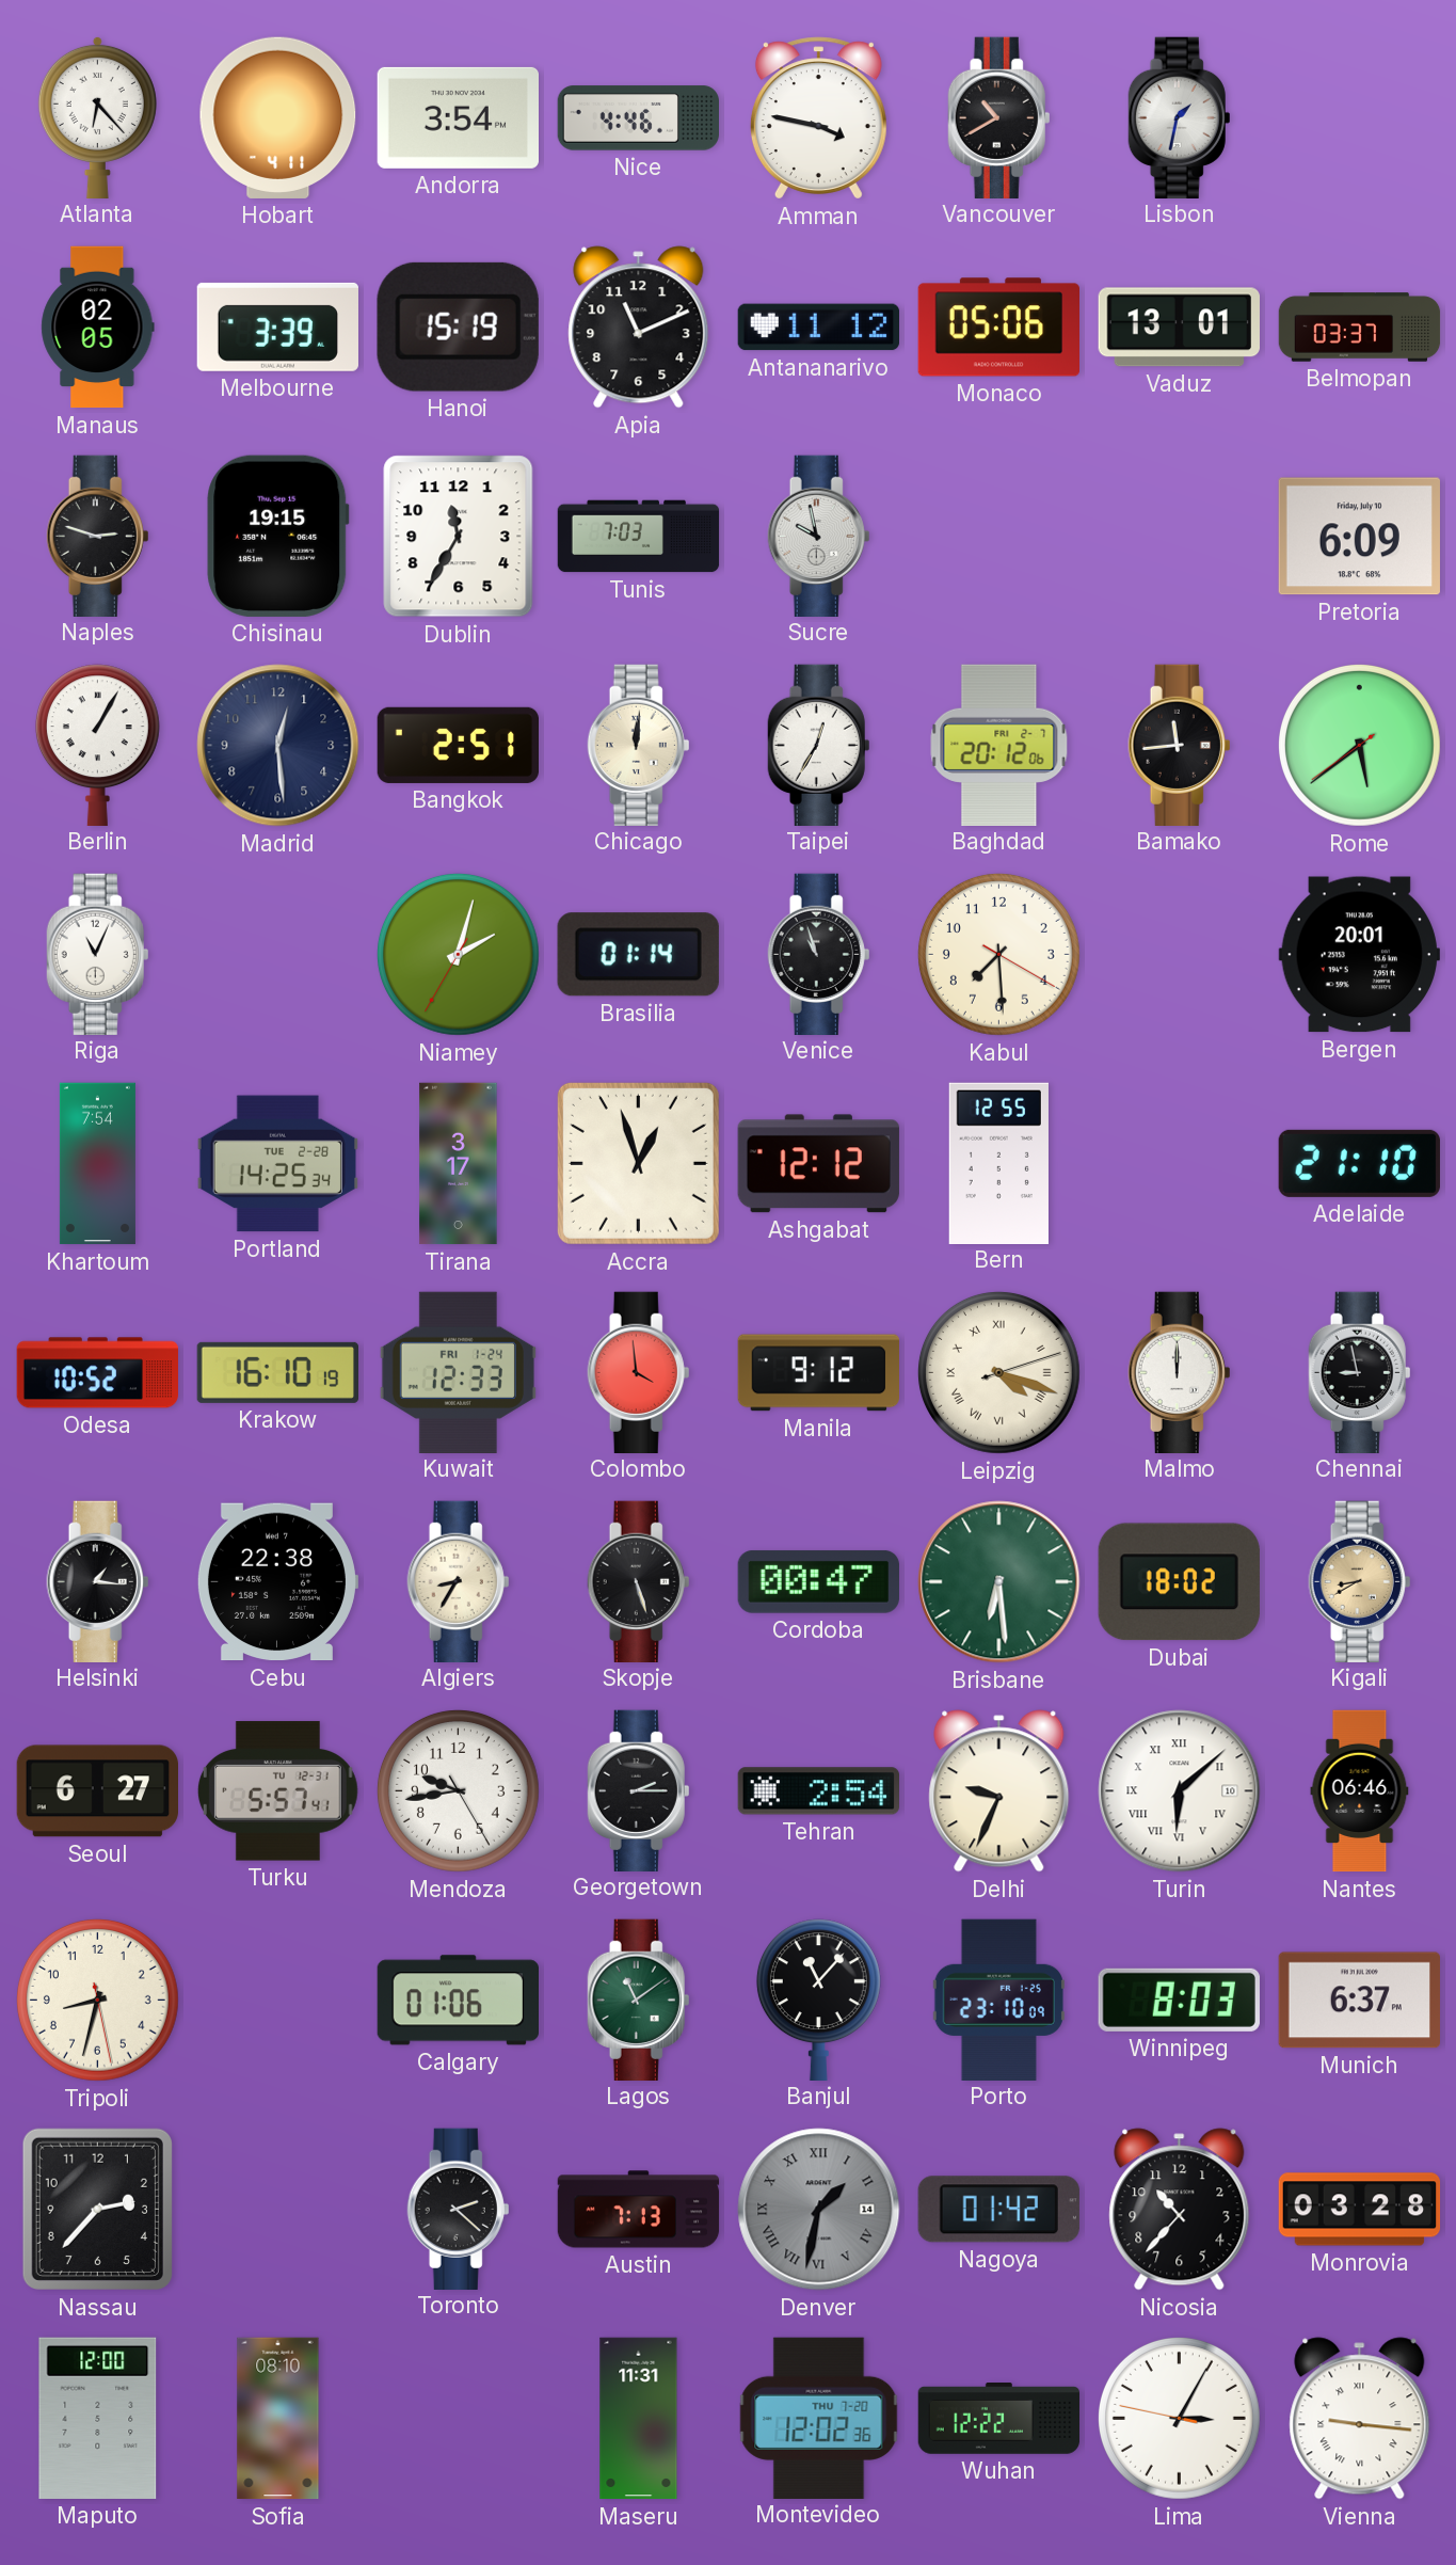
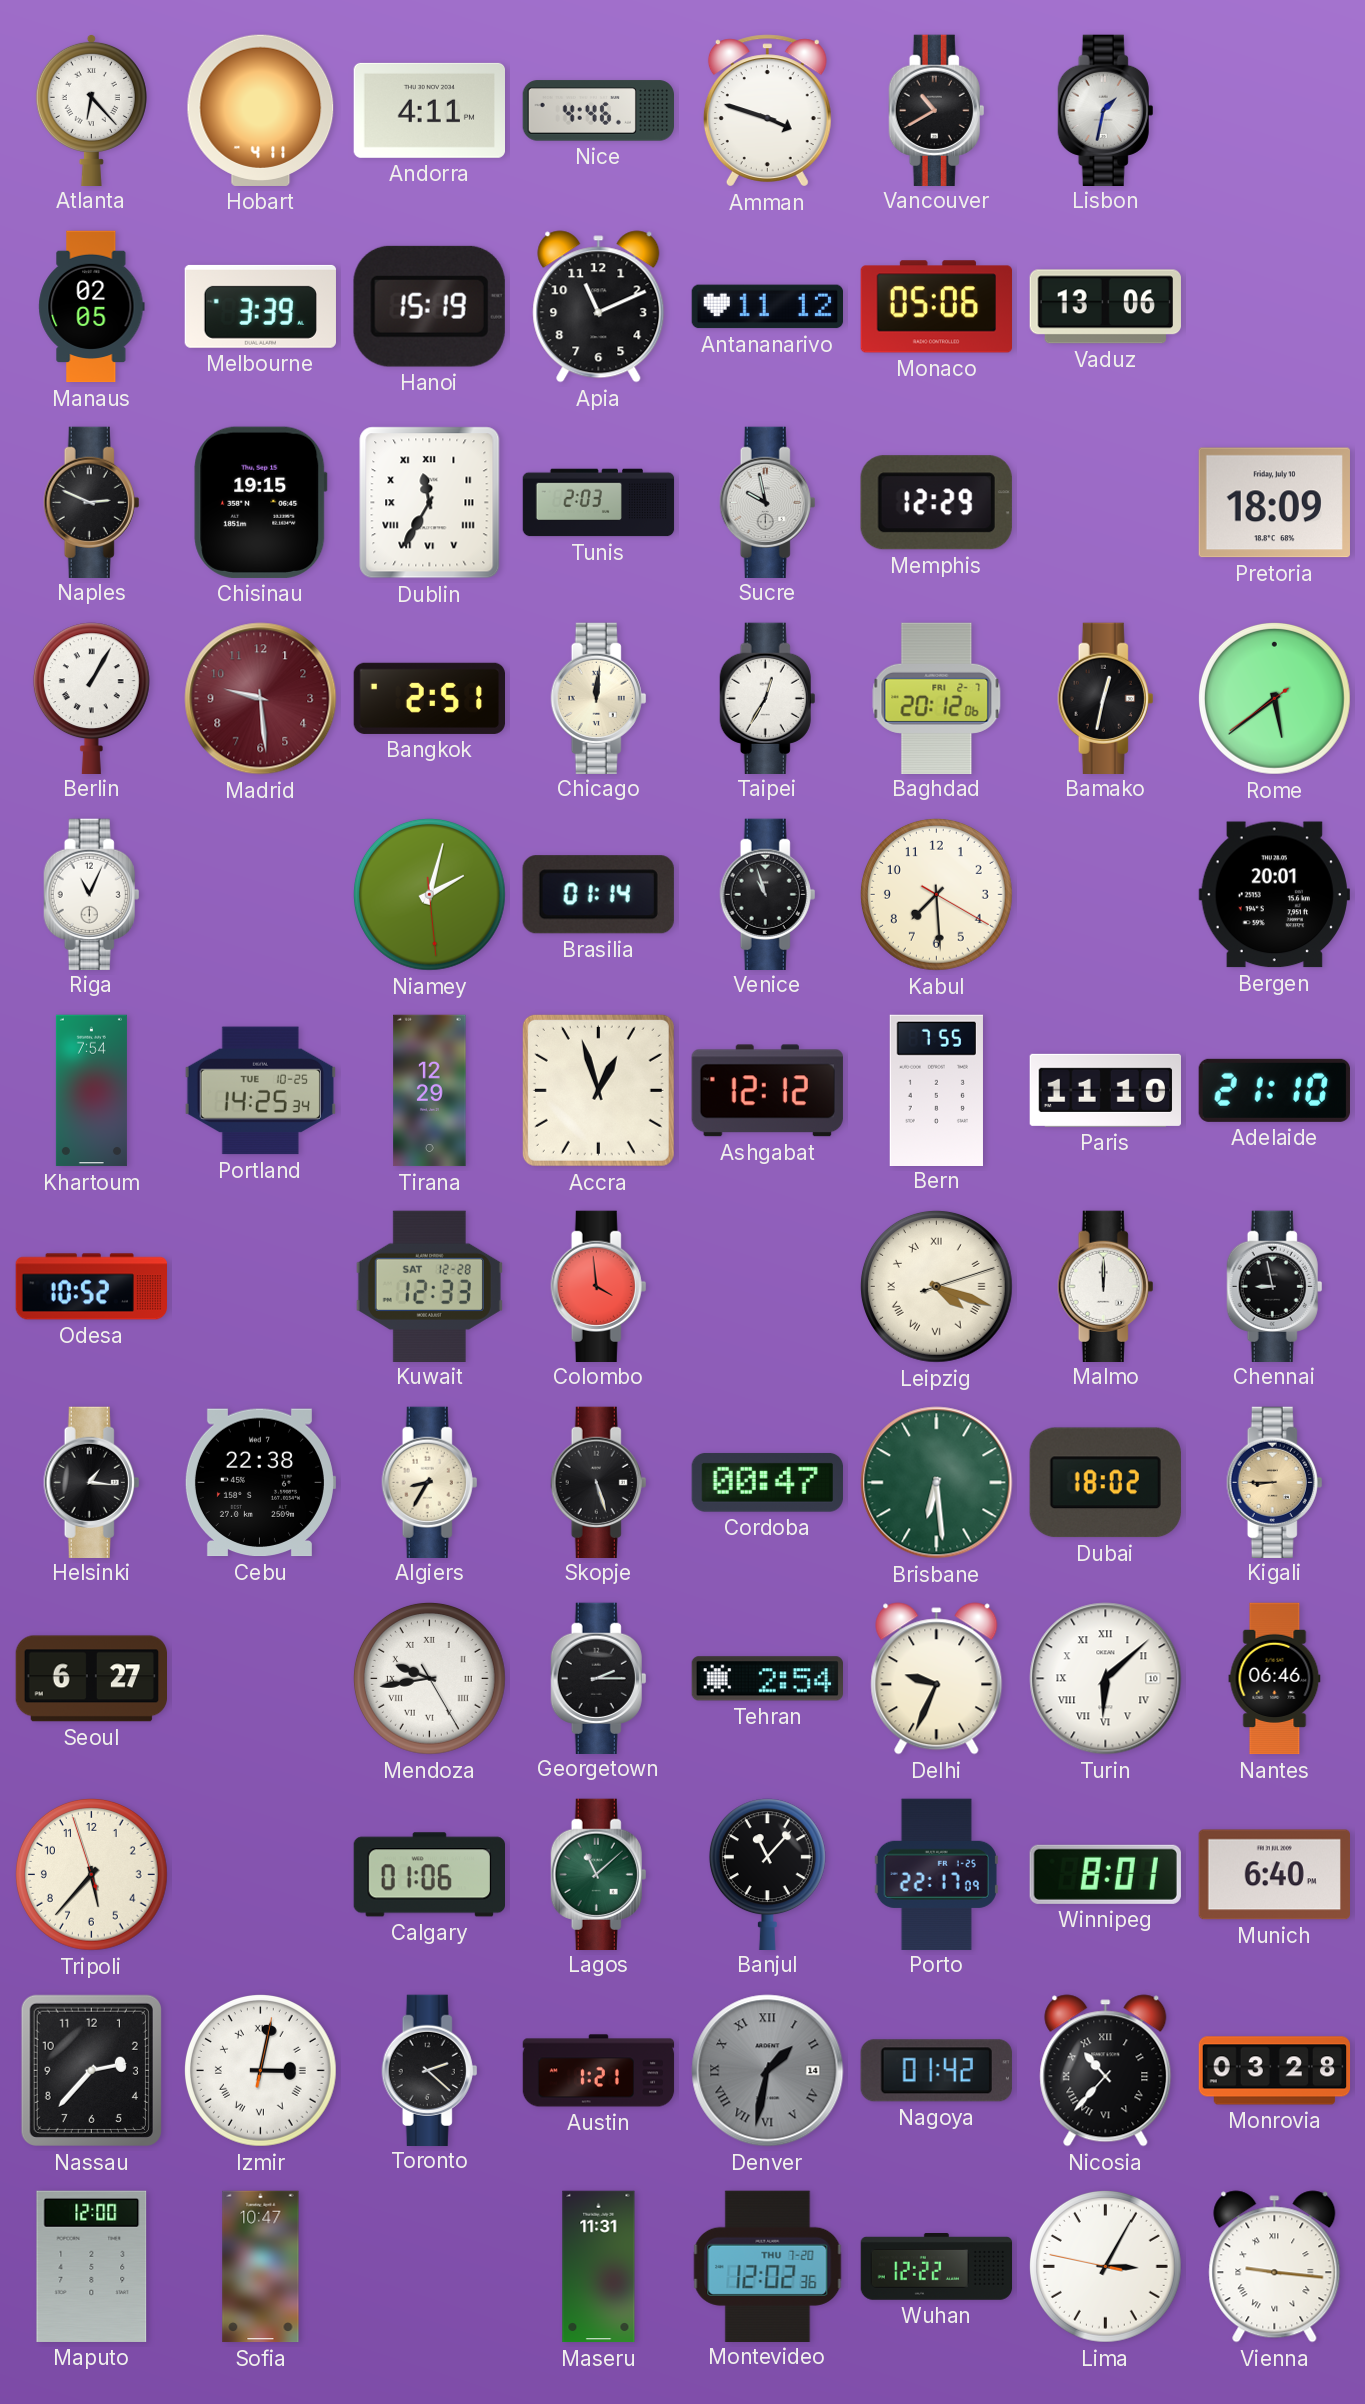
Andorra: 3:54 -> 4:11
Amman: 3:47 -> 3:48
Vaduz: 13:01 -> 13:06
Belmopan: 03:37 -> none
Naples: 2:48 -> 2:49
Dublin numerals: Arabic -> Roman
Tunis: 7:03 -> 2:03
Memphis: none -> 12:29
Pretoria: 6:09 -> 18:09
Madrid: 12:29 -> 9:29
Madrid dial: navy -> burgundy
Bamako: 11:44 -> 12:32
Niamey: 2:02:35 -> 2:02:29
Portland date: TUE 2-28 -> TUE 10-25
Tirana: 3:17 -> 12:29
Bern: 12:55 -> 7:55
Paris: none -> 11:10
Krakow: 16:10 -> none
Kuwait date: FRI 1-24 -> SAT 12-28
Manila: 9:12 -> none
Kigali: 8:40 -> 8:45
Turku: 5:57 -> none
Mendoza numerals: Arabic -> Roman
Tripoli: 8:32 -> 5:36
Lagos: 11:09 -> 11:08
Porto: 23:10 -> 22:17
Winnipeg: 8:03 -> 8:01
Munich: 6:37 -> 6:40
Izmir: none -> 3:02
Austin: 7:13 -> 1:21
Nicosia numerals: Arabic -> Roman
Sofia: 08:10 -> 10:47
